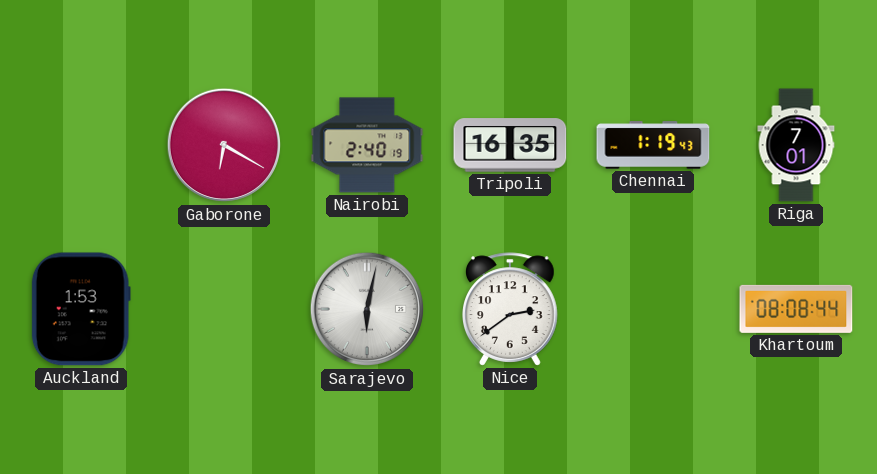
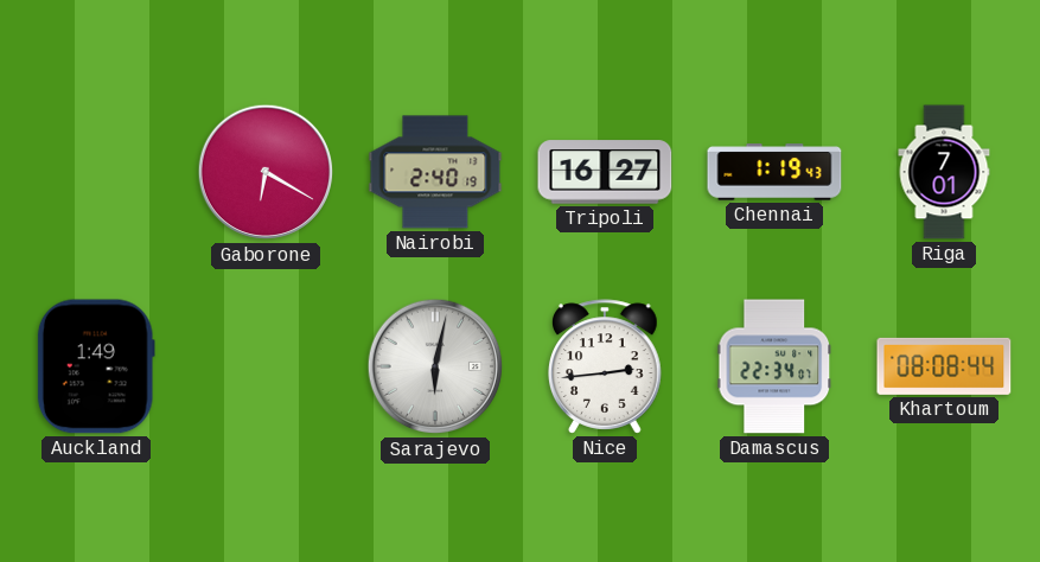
Tripoli: 16:35 -> 16:27
Auckland: 1:53 -> 1:49
Nice: 2:39 -> 2:44
Damascus: none -> 22:34
